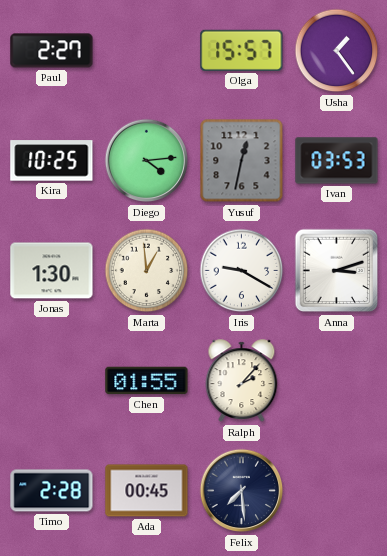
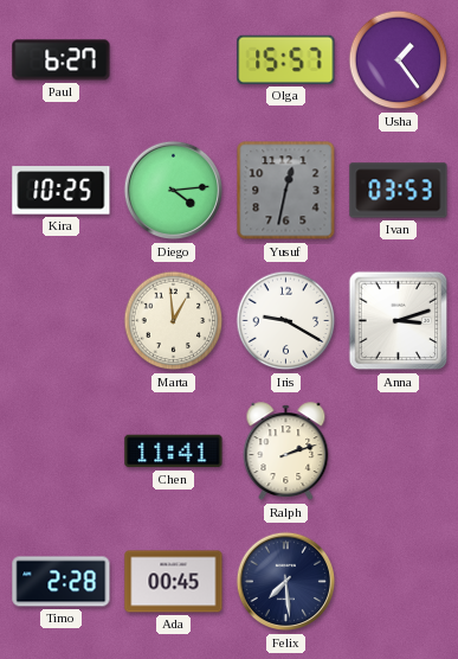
Paul: 2:27 -> 6:27
Jonas: 1:30 -> none
Chen: 01:55 -> 11:41
Ralph: 2:07 -> 2:12
